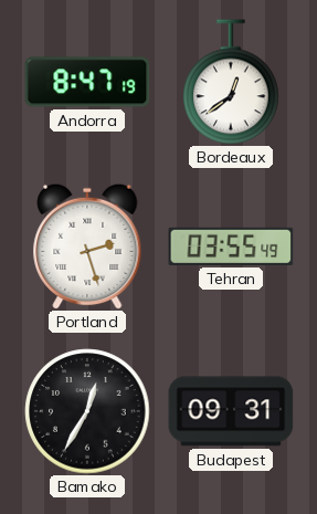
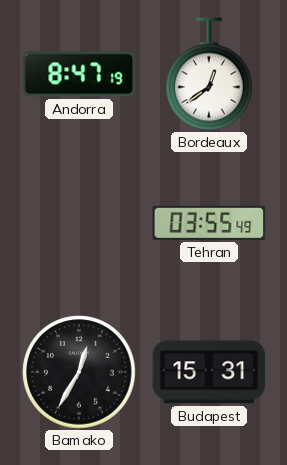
Portland: 2:27 -> none
Budapest: 09:31 -> 15:31
